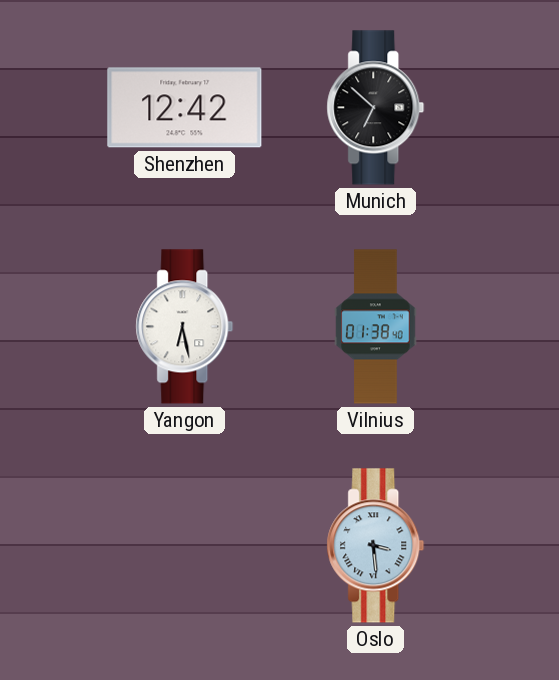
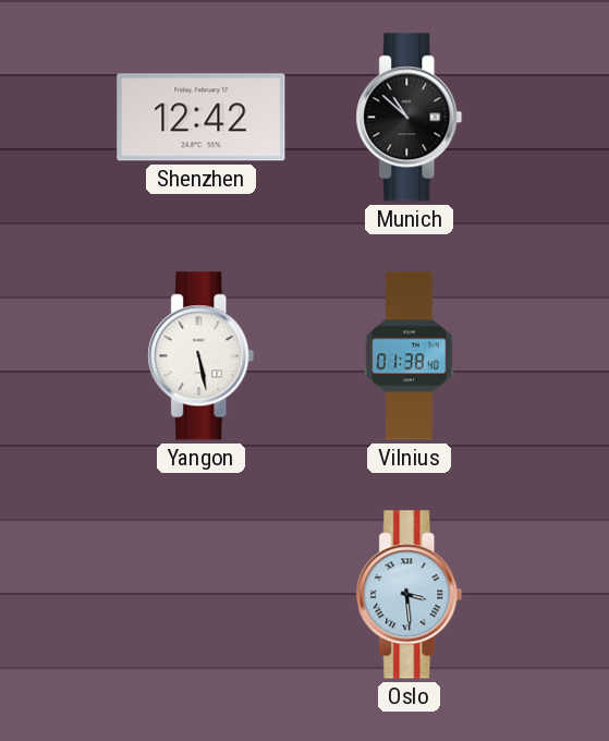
Munich: 6:52 -> 10:52
Yangon: 6:28 -> 5:28
